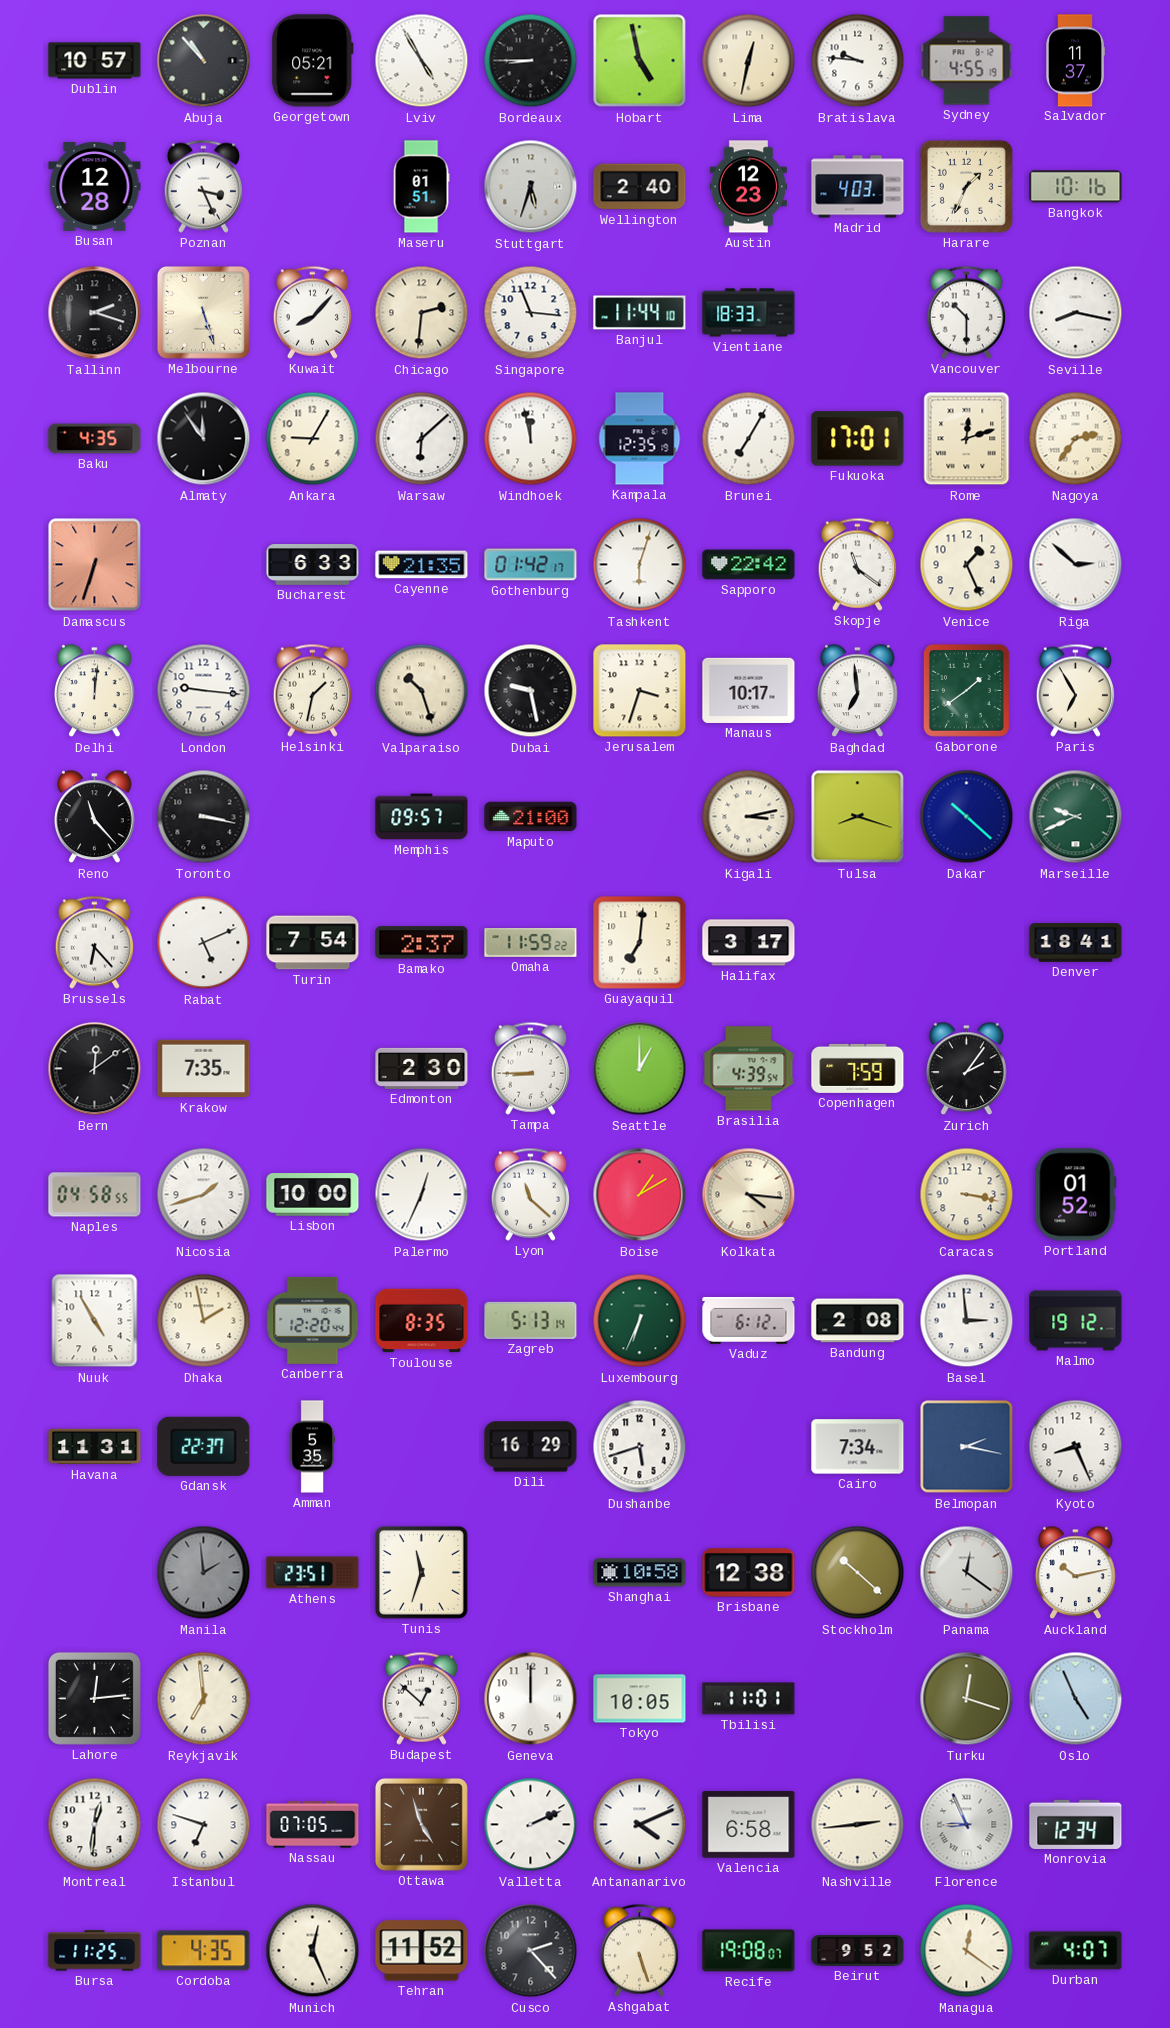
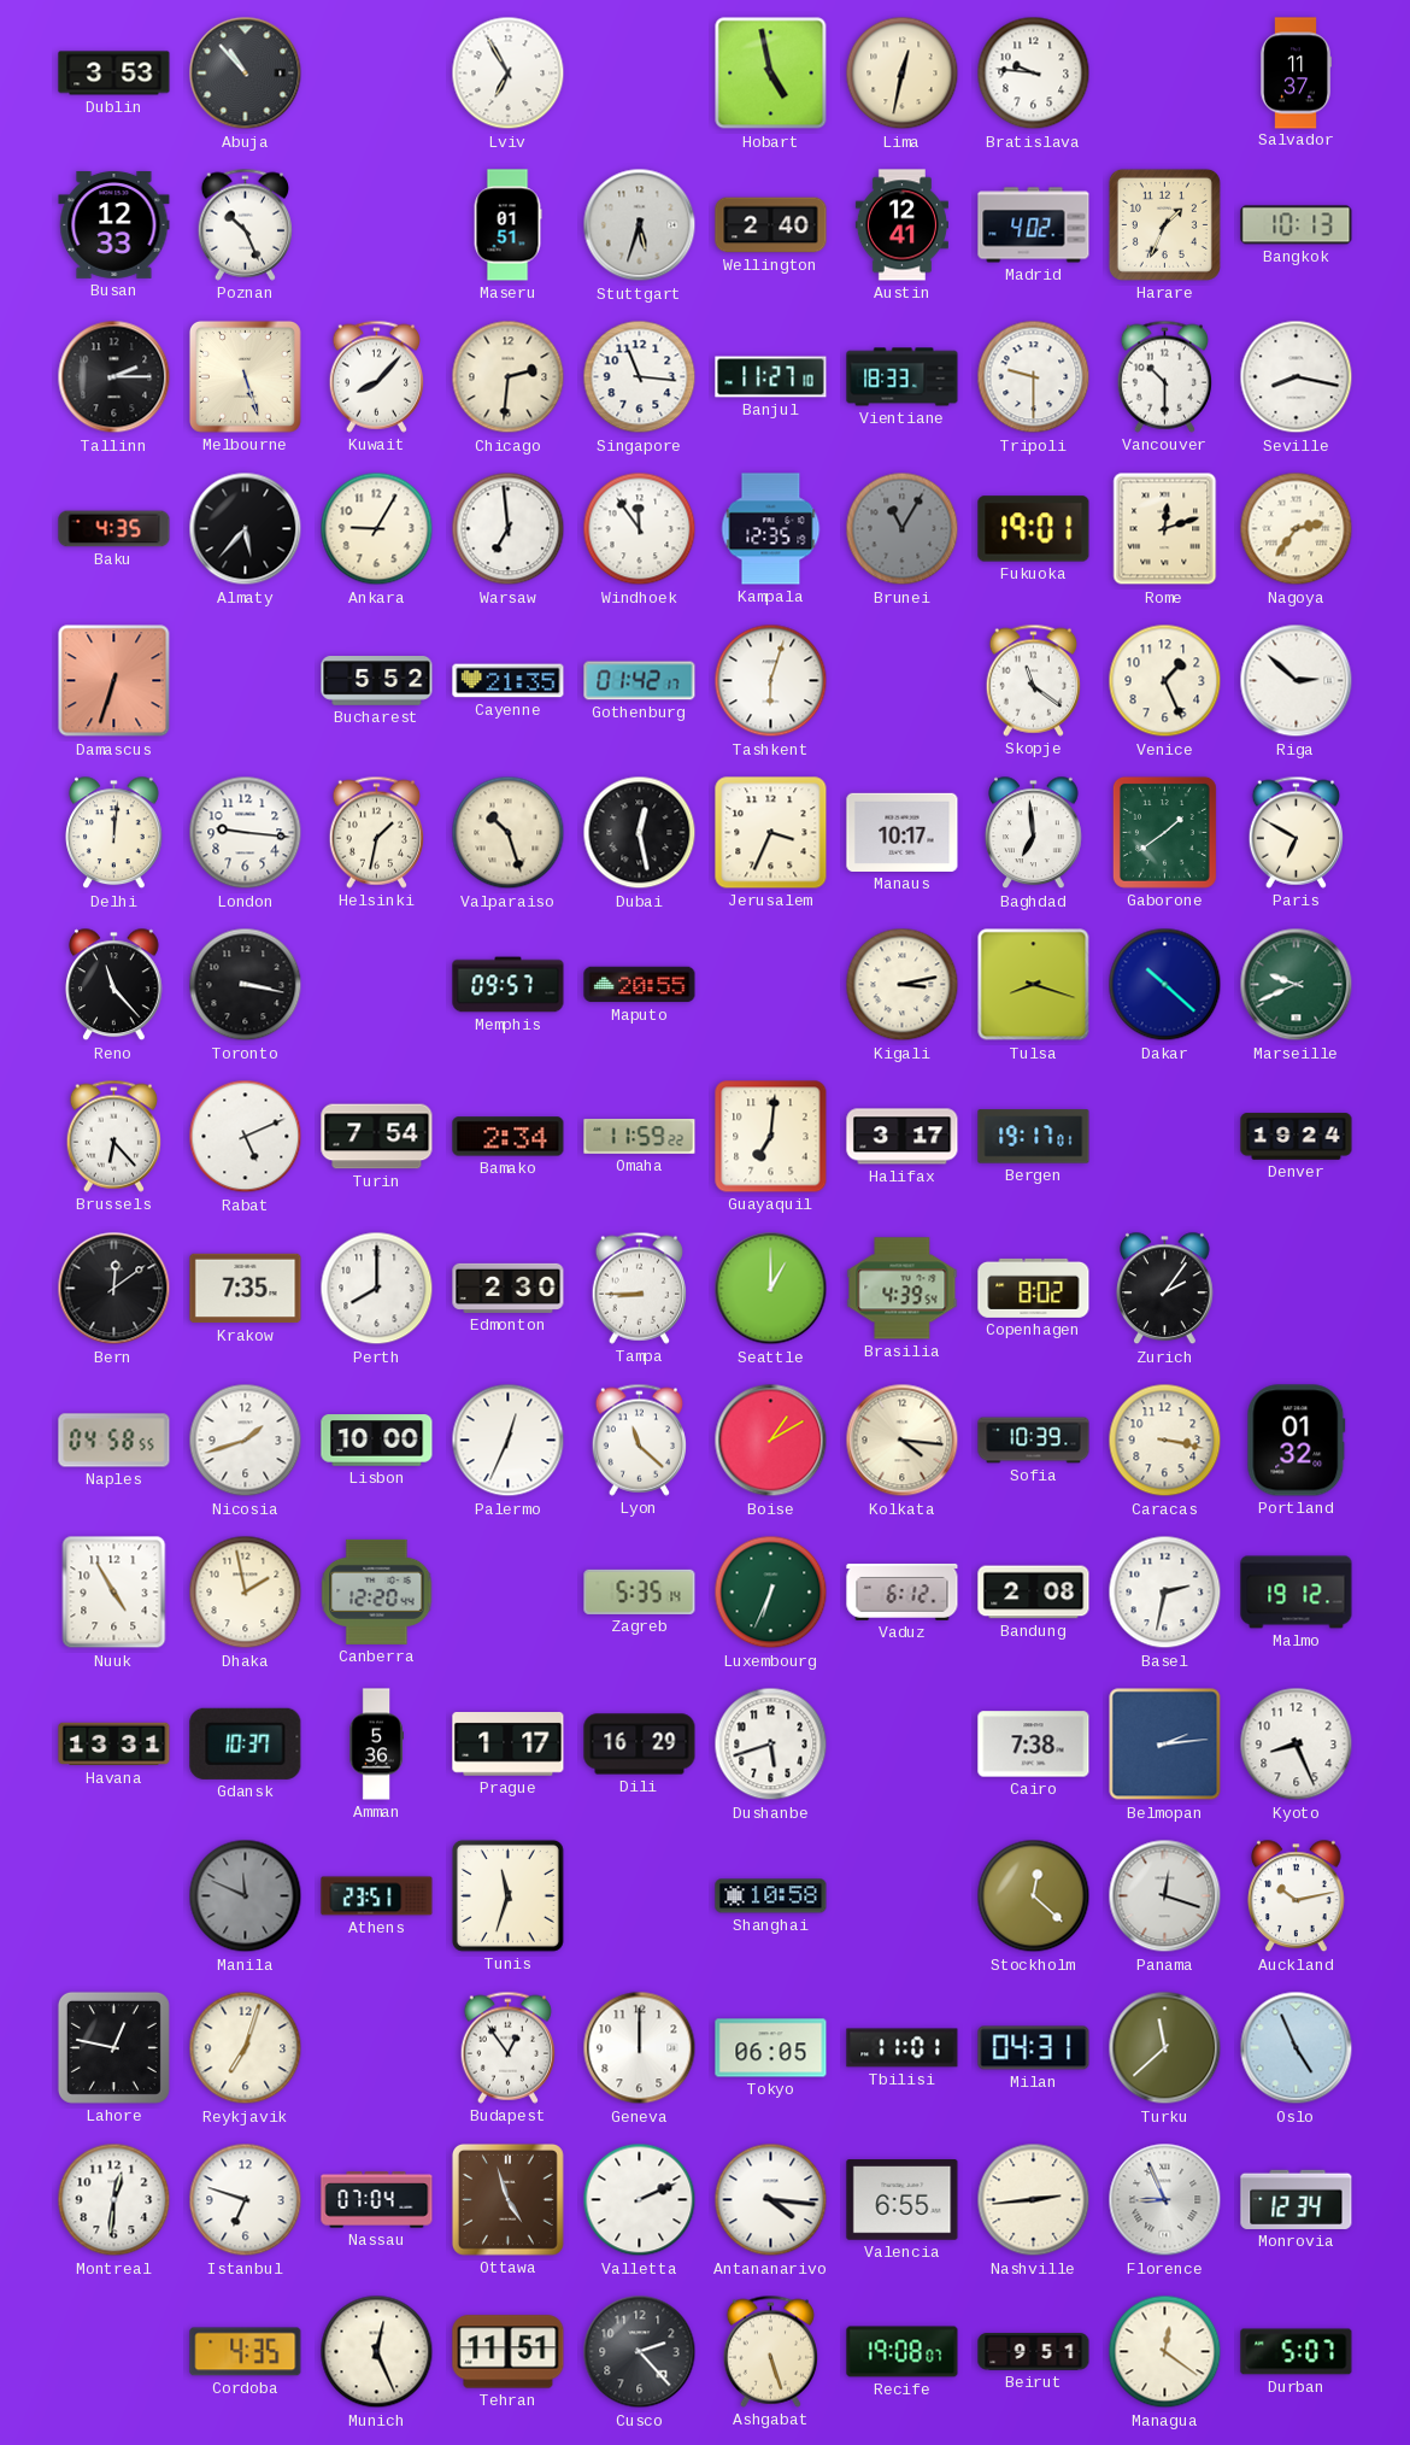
Dublin: 10:57 -> 3:53
Georgetown: 05:21 -> none
Lviv: 4:55 -> 6:55
Bordeaux: 8:45 -> none
Sydney: 4:55 -> none
Busan: 12:28 -> 12:33
Poznan: 3:26 -> 10:26
Austin: 12:23 -> 12:41
Madrid: 4:03 -> 4:02
Bangkok: 10:16 -> 10:13
Tallinn: 2:18 -> 2:15
Banjul: 11:44 -> 11:27
Tripoli: none -> 9:30
Almaty: 11:54 -> 5:37
Warsaw: 6:08 -> 6:59
Windhoek: 11:58 -> 11:54
Brunei: 7:05 -> 11:05
Brunei dial: white -> grey
Fukuoka: 17:01 -> 19:01
Bucharest: 6:33 -> 5:52
Sapporo: 22:42 -> none
Dubai: 9:28 -> 12:28
Jerusalem: 3:33 -> 3:34
Paris: 6:55 -> 6:50
Maputo: 21:00 -> 20:55
Bamako: 2:37 -> 2:34
Bergen: none -> 19:17
Denver: 18:41 -> 19:24
Perth: none -> 8:00
Copenhagen: 7:59 -> 8:02
Sofia: none -> 10:39
Portland: 01:52 -> 01:32
Toulouse: 8:35 -> none
Zagreb: 5:13 -> 5:35
Basel: 2:59 -> 2:32
Havana: 11:31 -> 13:31
Gdansk: 22:37 -> 10:37
Amman: 5:35 -> 5:36
Prague: none -> 1:17
Cairo: 7:34 -> 7:38
Belmopan: 2:17 -> 2:14
Manila: 1:59 -> 11:49
Brisbane: 12:38 -> none
Stockholm: 10:22 -> 12:22
Panama: 12:21 -> 12:18
Lahore: 12:14 -> 12:47
Reykjavik: 6:59 -> 7:03
Budapest: 12:52 -> 12:54
Tokyo: 10:05 -> 06:05
Milan: none -> 04:31
Turku: 12:18 -> 11:38
Nassau: 07:05 -> 07:04
Antananarivo: 4:11 -> 4:16
Valencia: 6:58 -> 6:55
Bursa: 11:25 -> none
Tehran: 11:52 -> 11:51
Beirut: 9:52 -> 9:51
Durban: 4:07 -> 5:07
